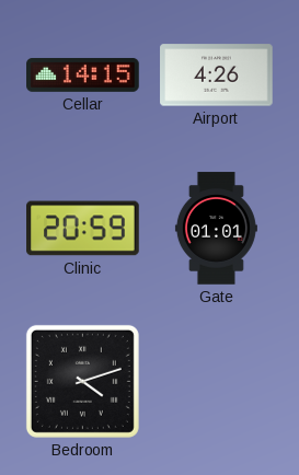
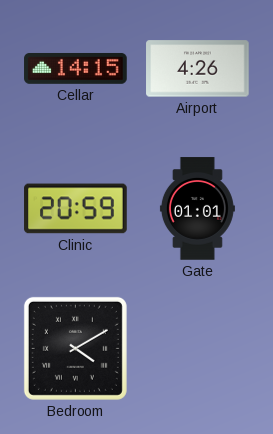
Bedroom: 4:12 -> 4:10
